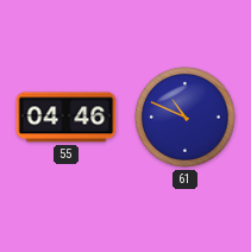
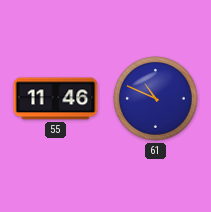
55: 04:46 -> 11:46
